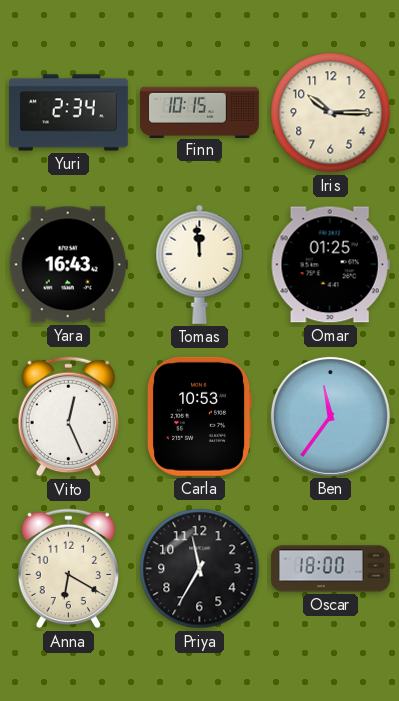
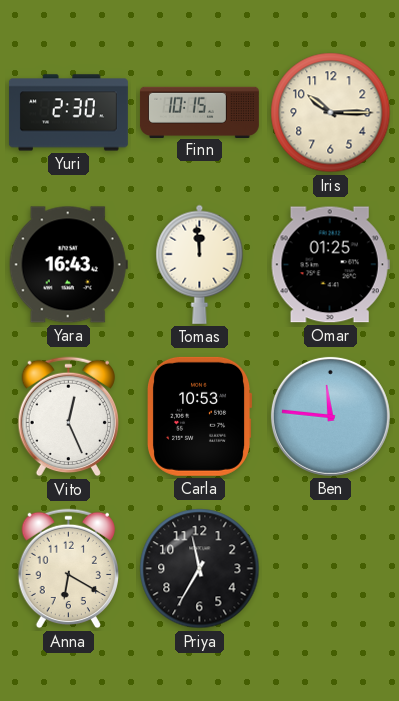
Yuri: 2:34 -> 2:30
Ben: 11:36 -> 11:46
Oscar: 18:00 -> none
